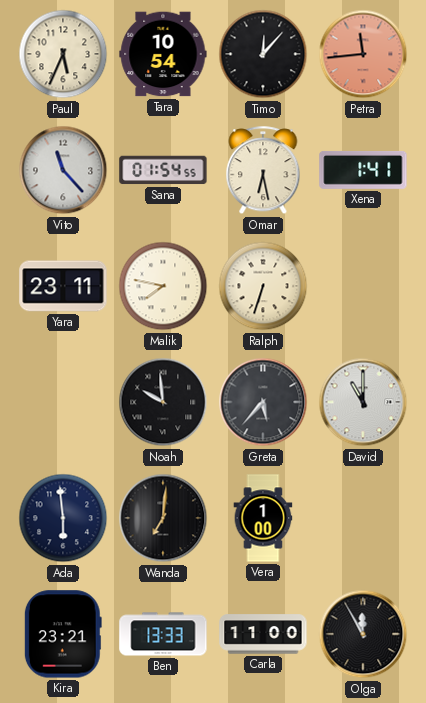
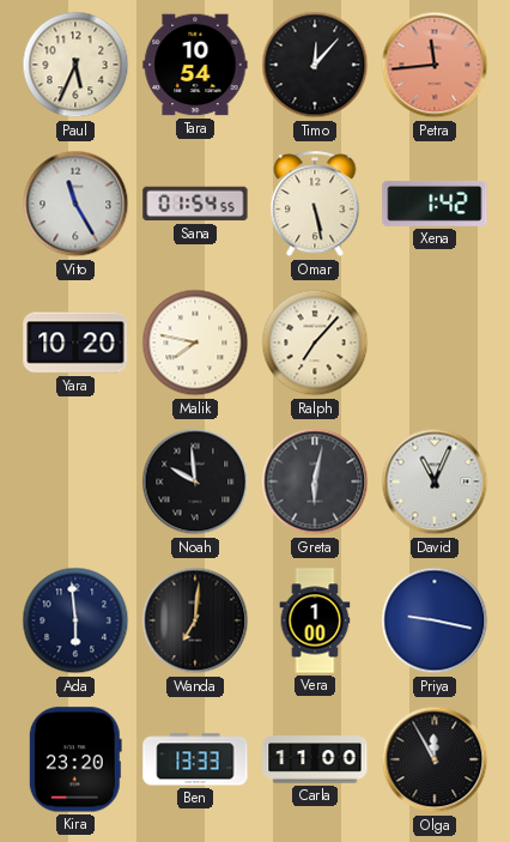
Vito: 11:23 -> 11:25
Omar: 6:28 -> 5:28
Xena: 1:41 -> 1:42
Yara: 23:11 -> 10:20
Ralph: 6:33 -> 7:07
Greta: 5:37 -> 6:02
David: 11:00 -> 11:04
Priya: none -> 9:17
Kira: 23:21 -> 23:20
